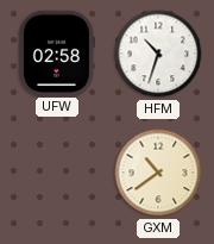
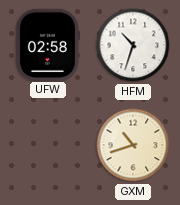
GXM: 10:39 -> 10:42
